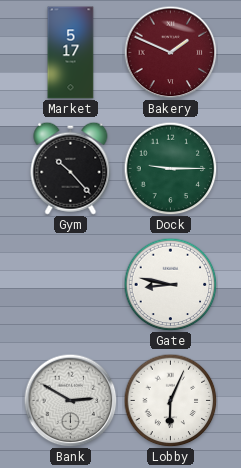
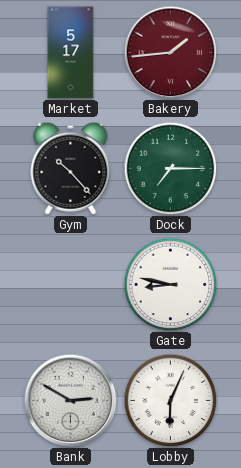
Bakery: 1:49 -> 1:44
Dock: 9:15 -> 7:15
